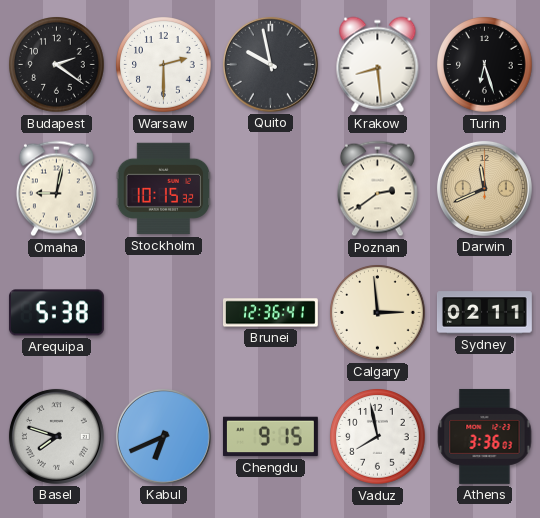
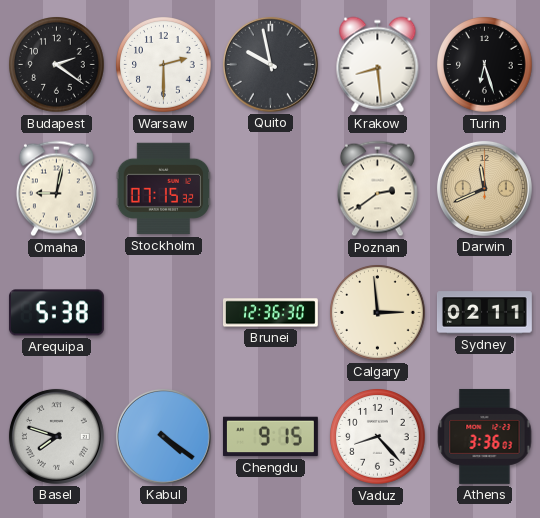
Stockholm: 10:15 -> 07:15
Brunei: 12:36:41 -> 12:36:30
Kabul: 6:41 -> 4:21
Vaduz: 7:58 -> 8:23
